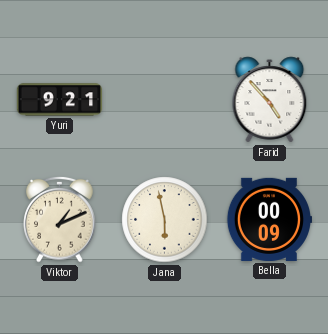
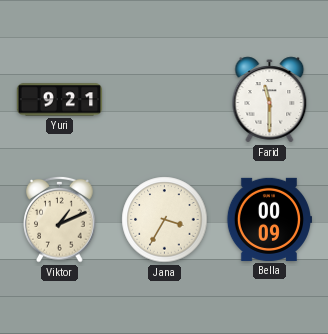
Farid: 4:53 -> 11:30
Jana: 5:58 -> 3:35
